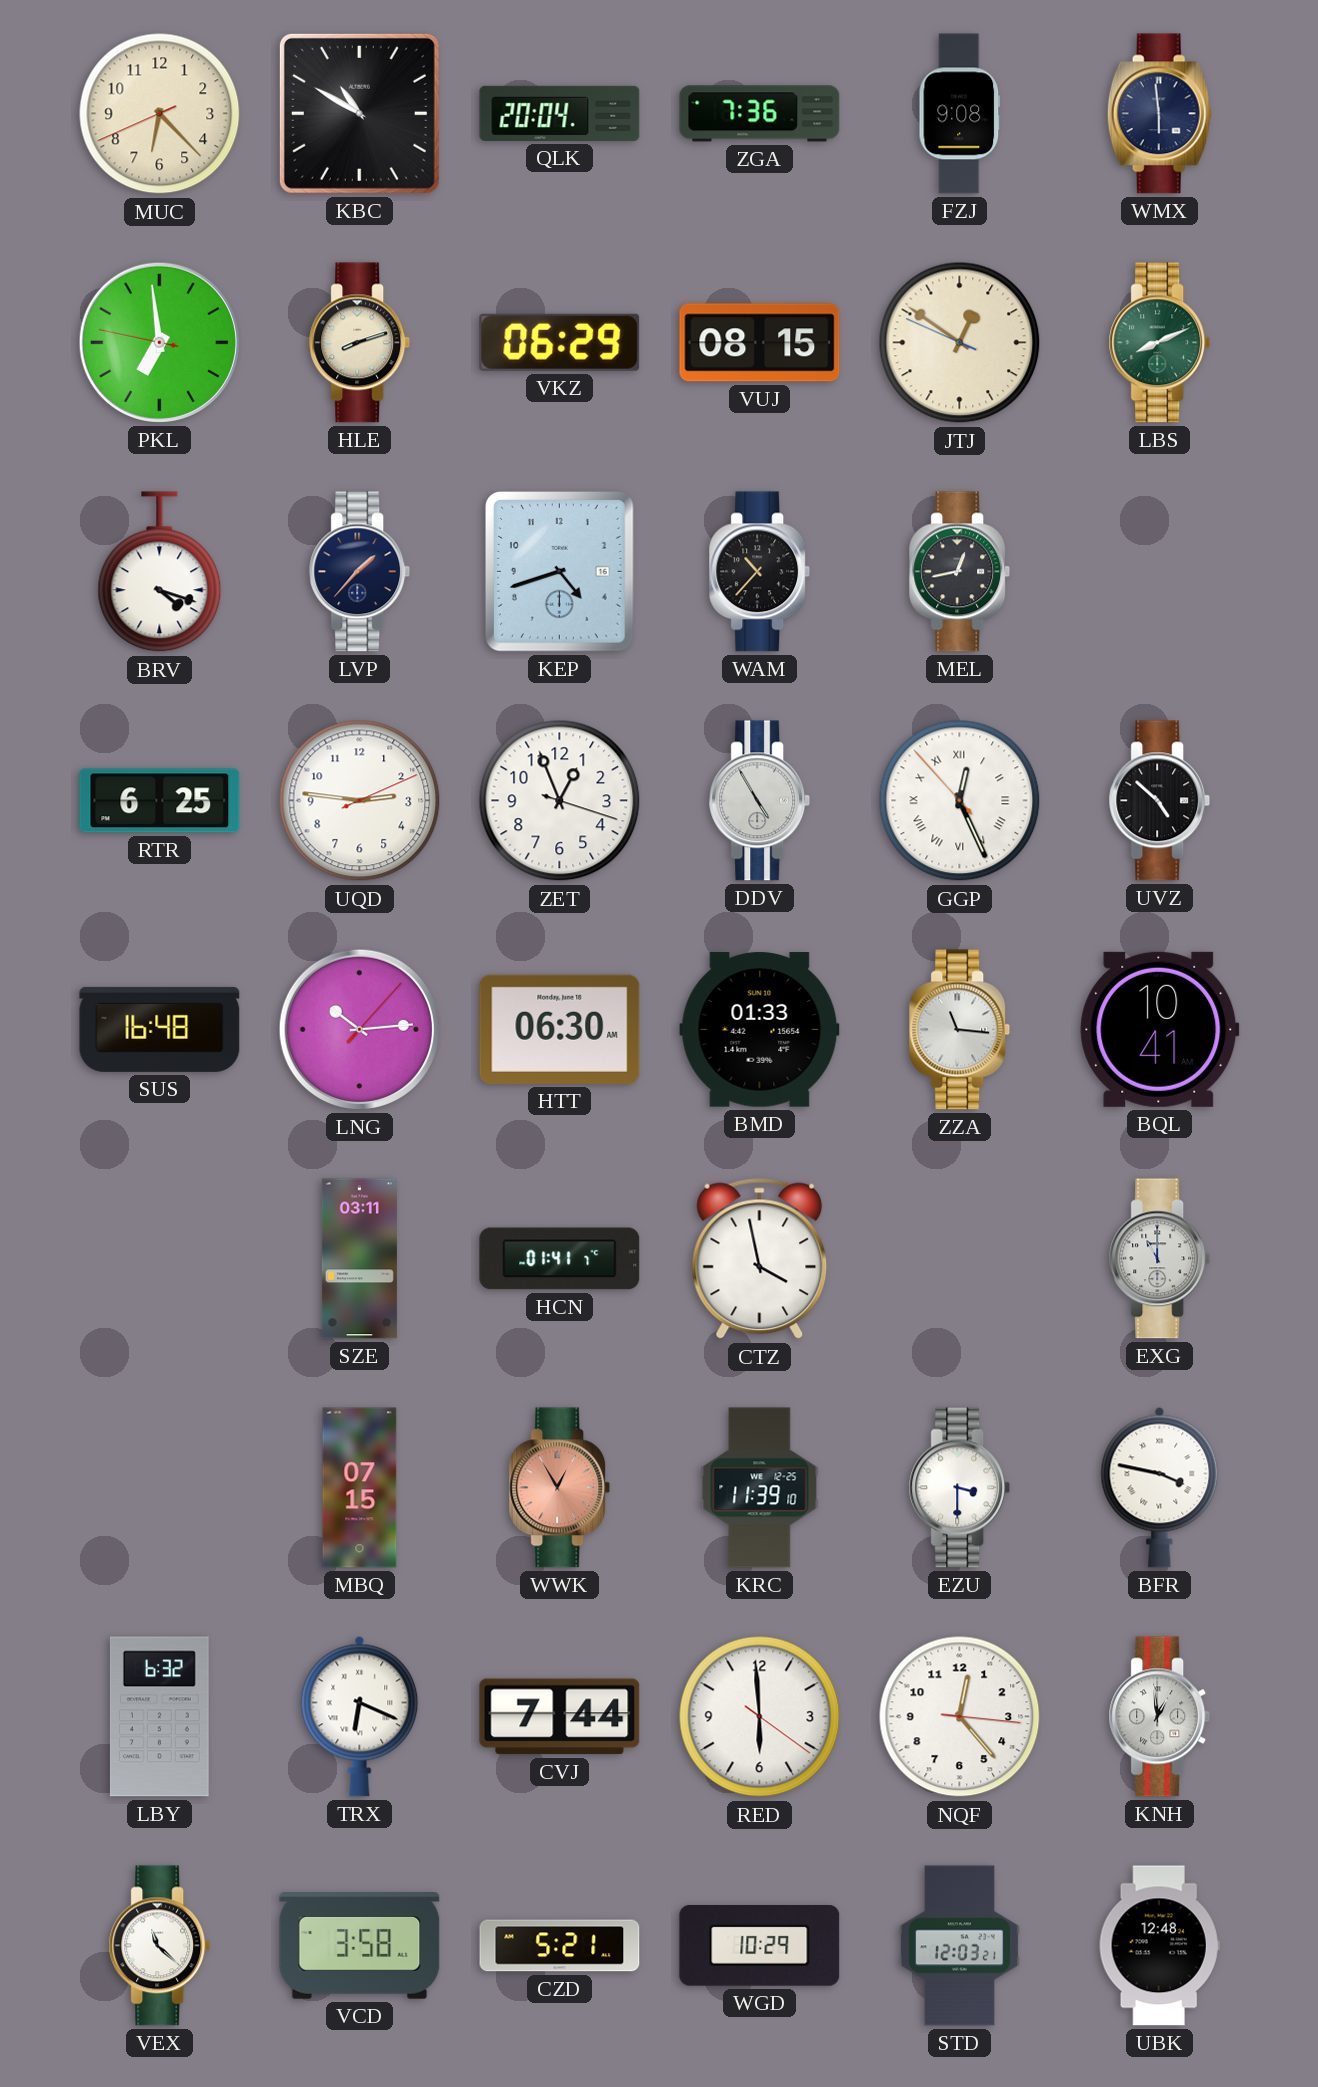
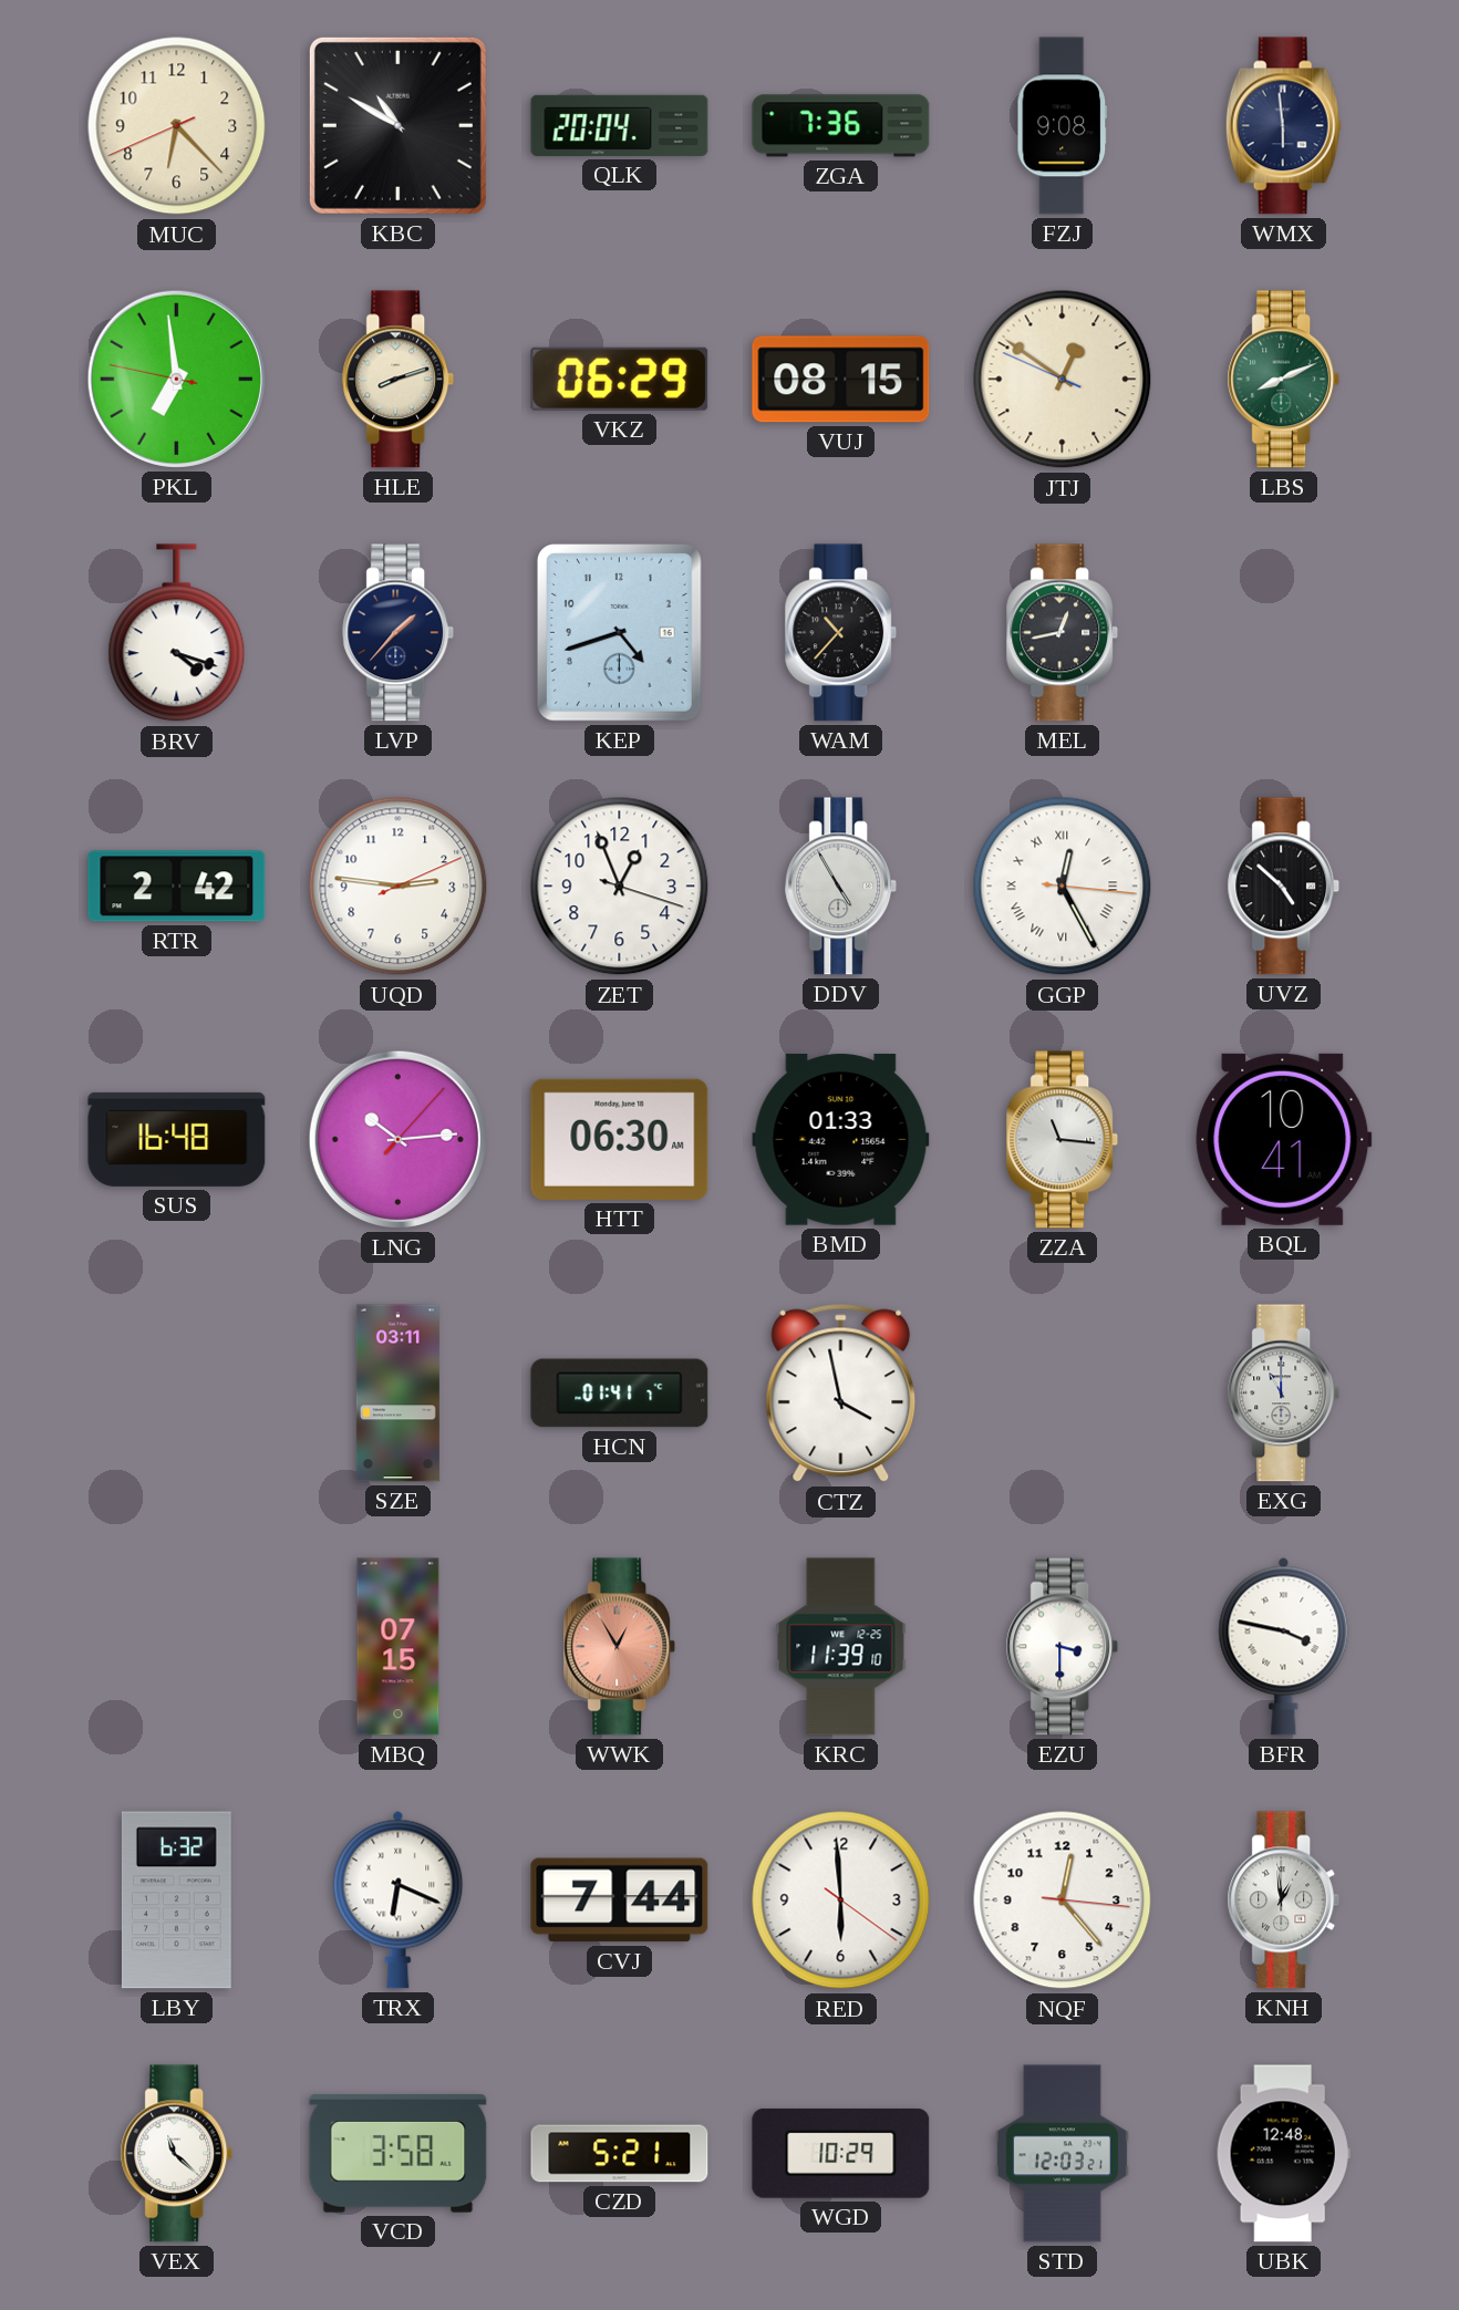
RTR: 6:25 -> 2:42
GGP: 12:25:53 -> 12:25:16
